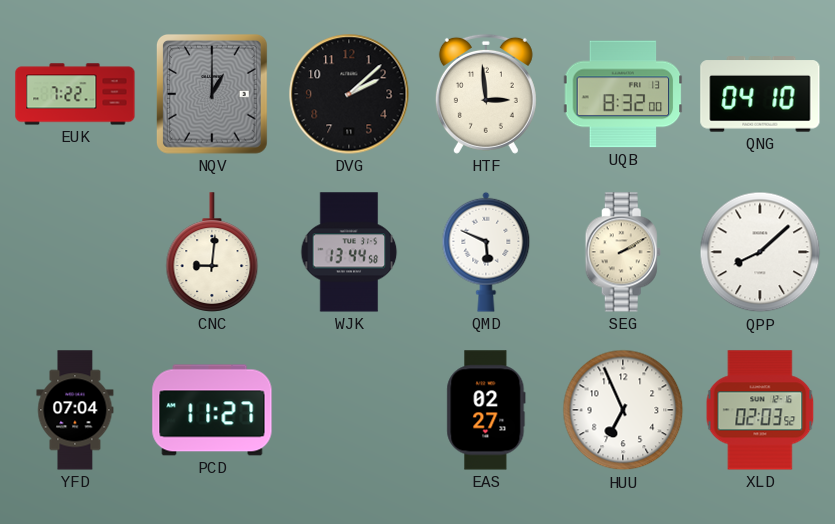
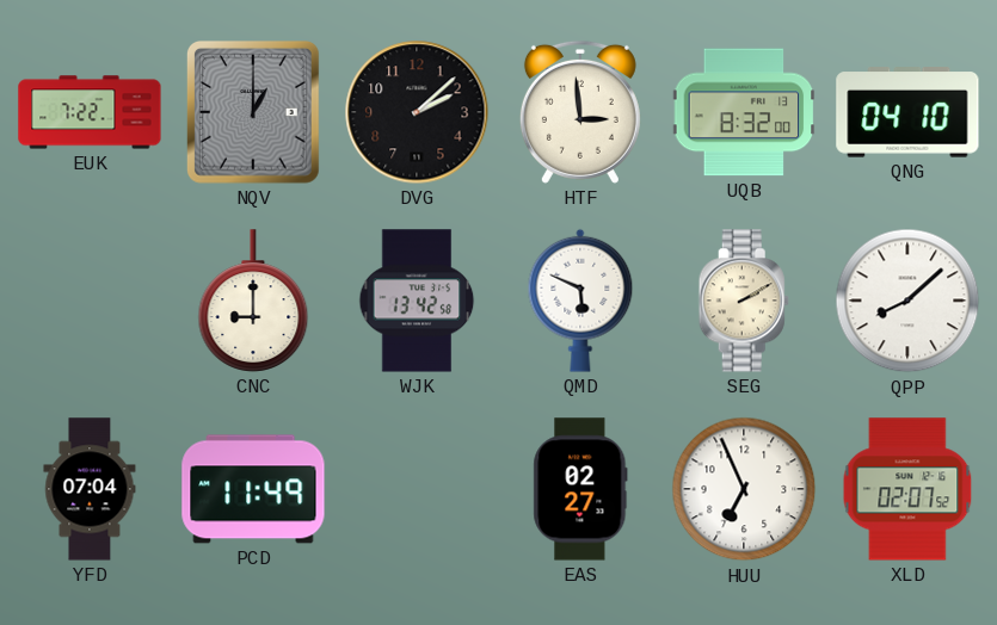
CNC: 9:01 -> 9:00
WJK: 13:44 -> 13:42
PCD: 11:27 -> 11:49
XLD: 02:03 -> 02:07
